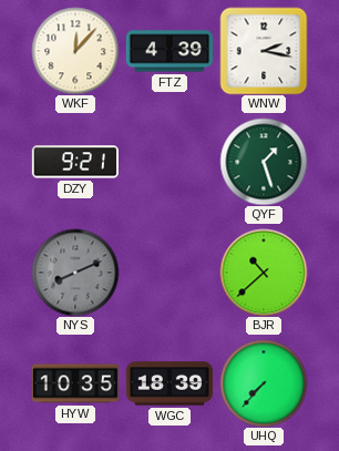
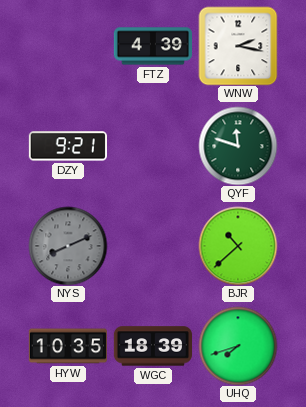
WKF: 12:07 -> none
QYF: 1:27 -> 11:48
UHQ: 7:37 -> 7:42
